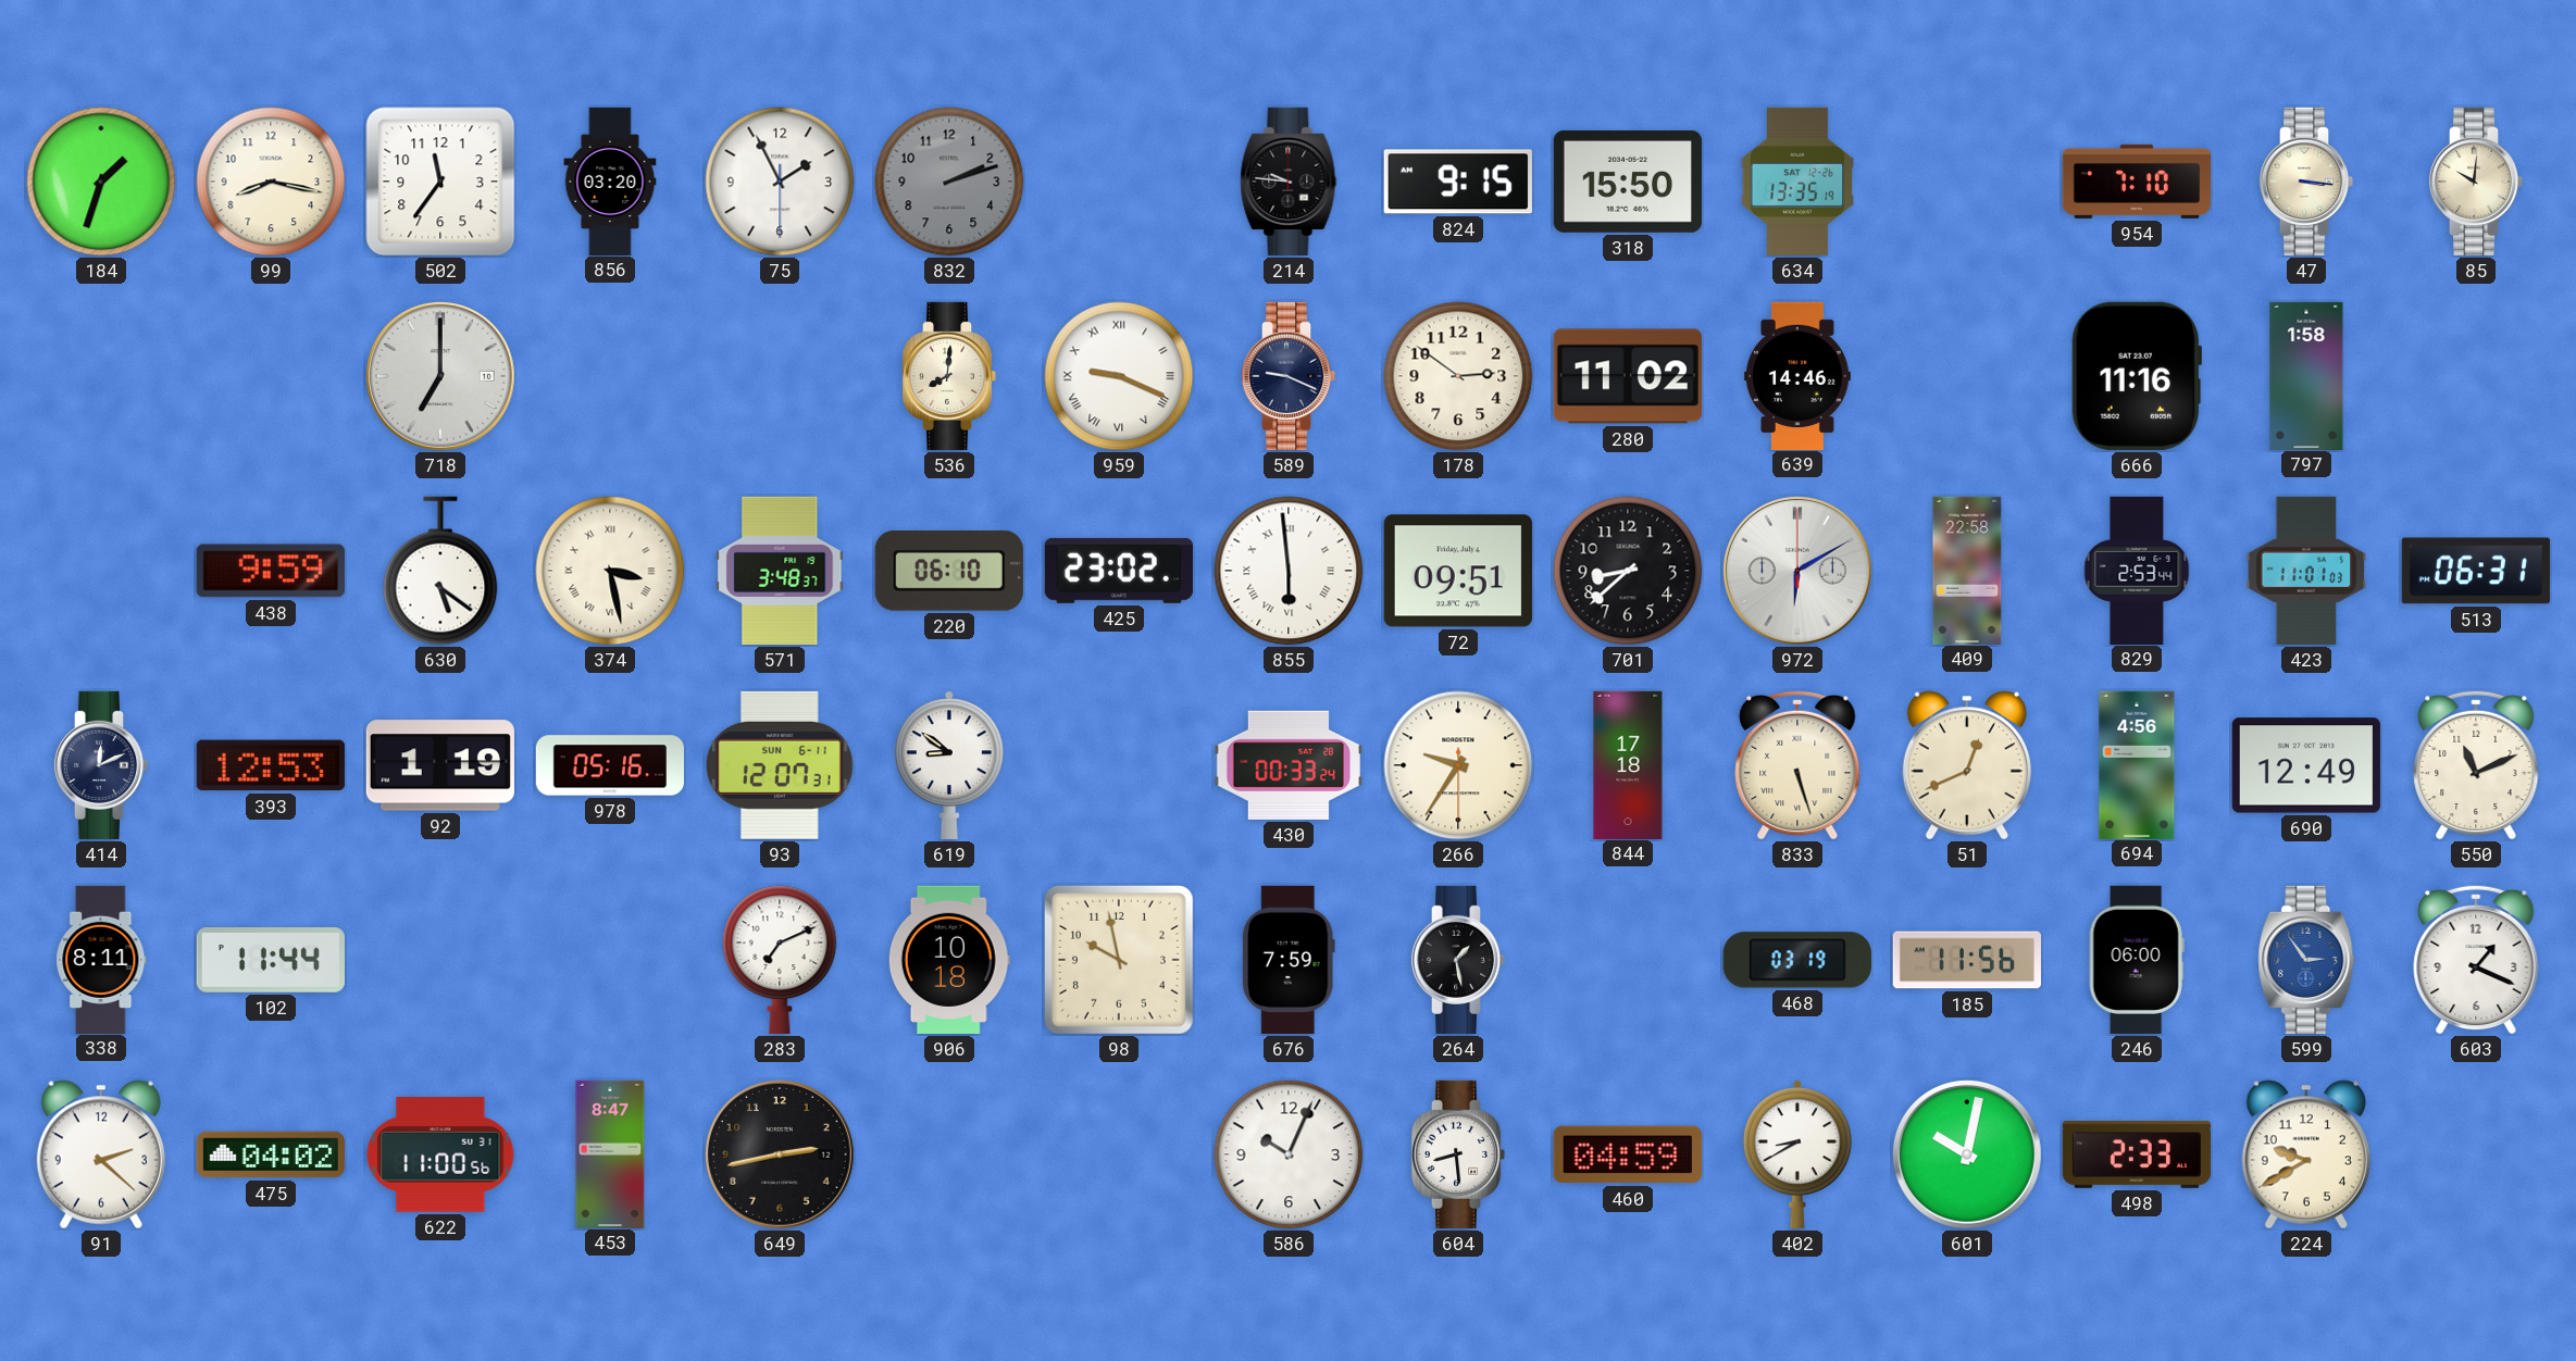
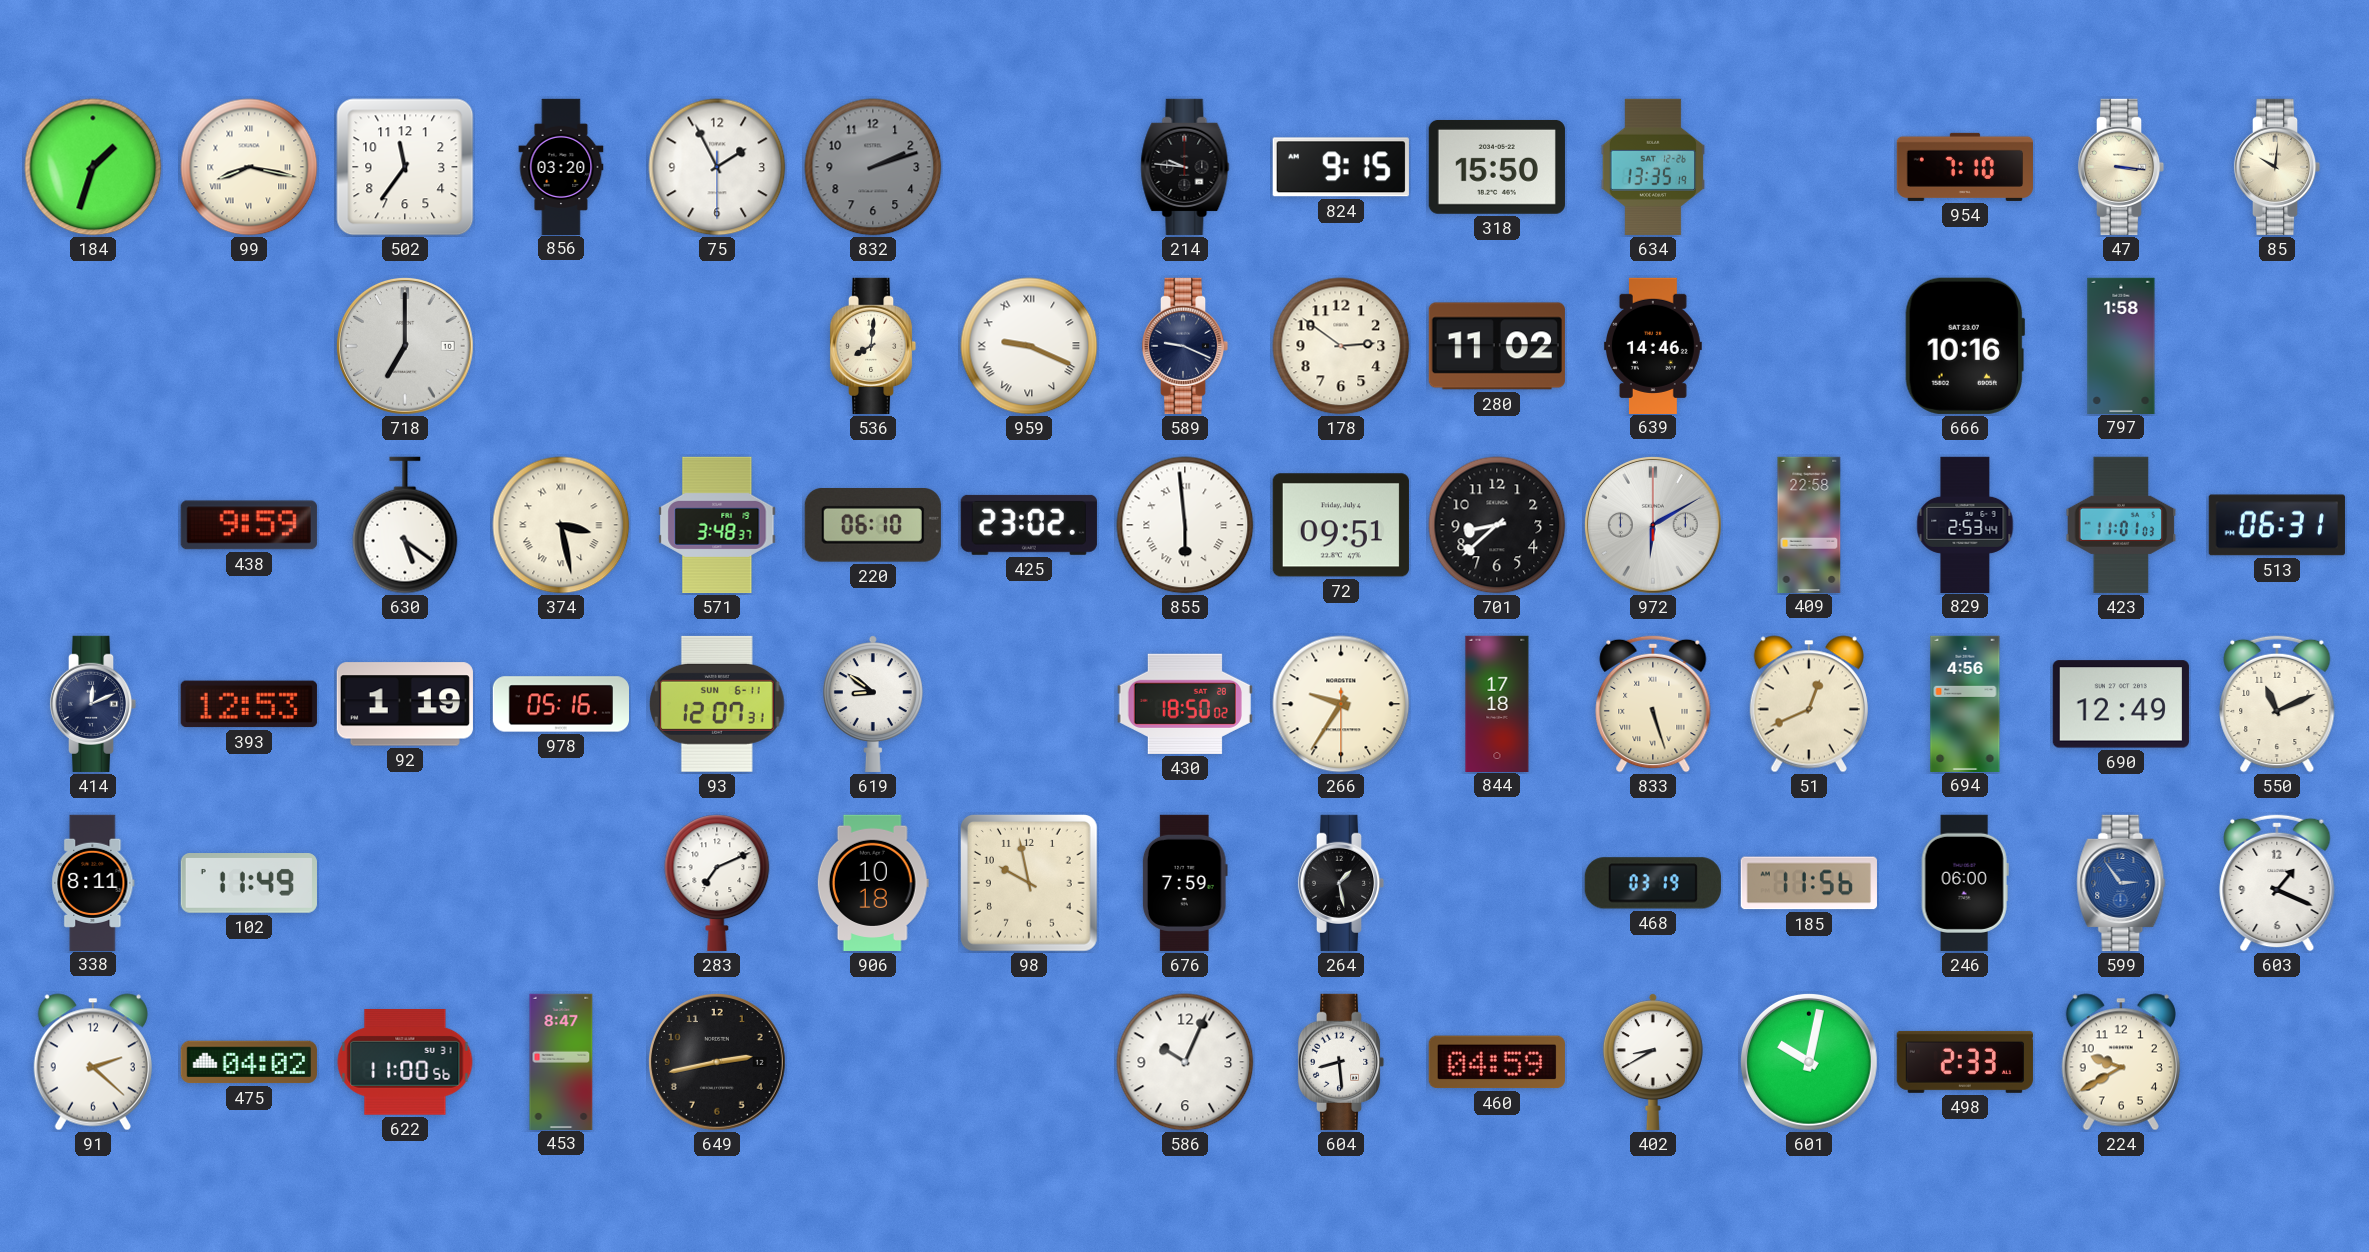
99 numerals: Arabic -> Roman
666: 11:16 -> 10:16
430: 00:33 -> 18:50
102: 11:44 -> 11:49
